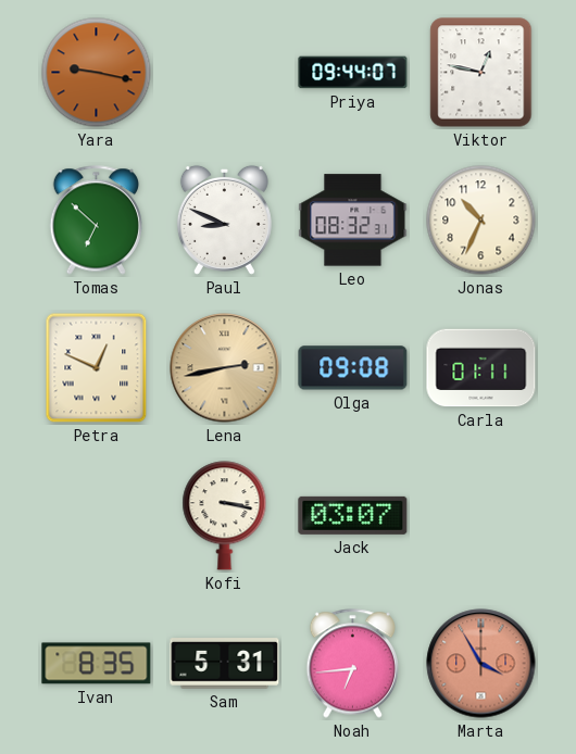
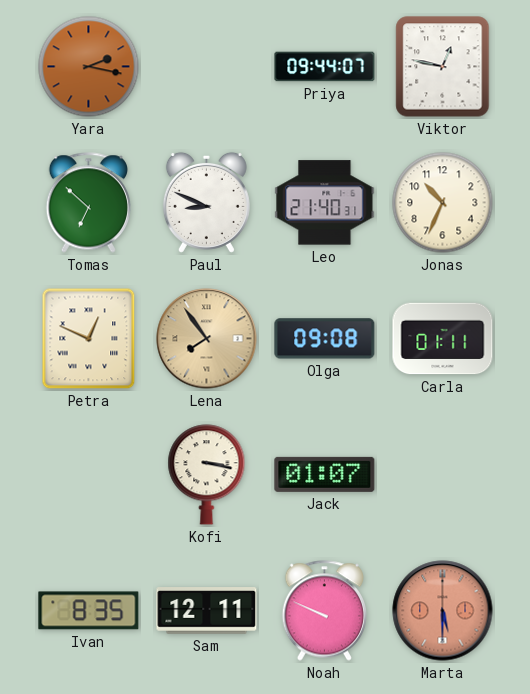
Yara: 9:17 -> 2:17
Leo: 08:32 -> 21:40
Lena: 2:43 -> 7:54
Jack: 03:07 -> 01:07
Sam: 5:31 -> 12:11
Noah: 6:44 -> 9:49
Marta: 3:55 -> 5:30
